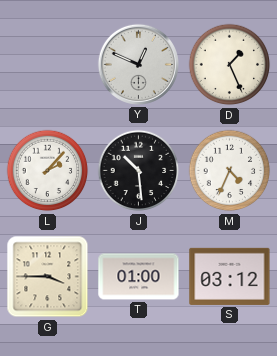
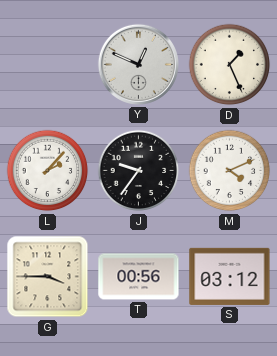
J: 10:29 -> 9:36
M: 4:34 -> 4:11
T: 01:00 -> 00:56
